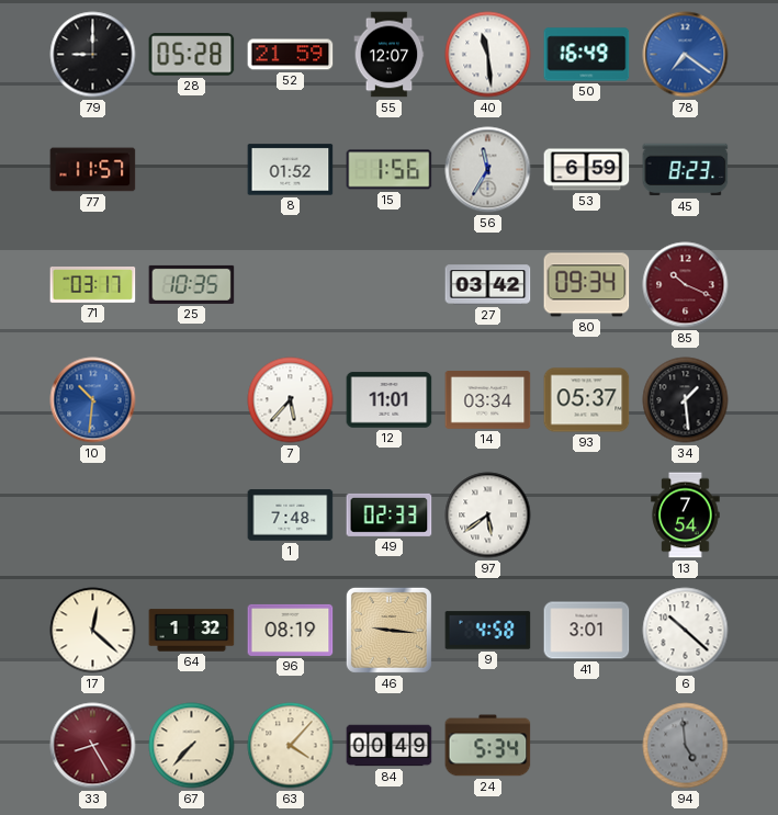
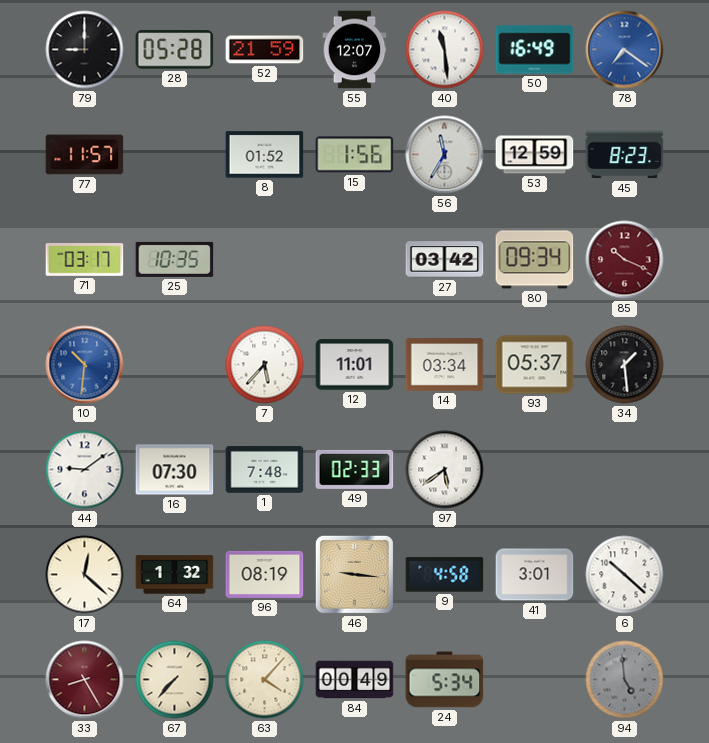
53: 6:59 -> 12:59
44: none -> 9:09
16: none -> 07:30
13: 7:54 -> none
